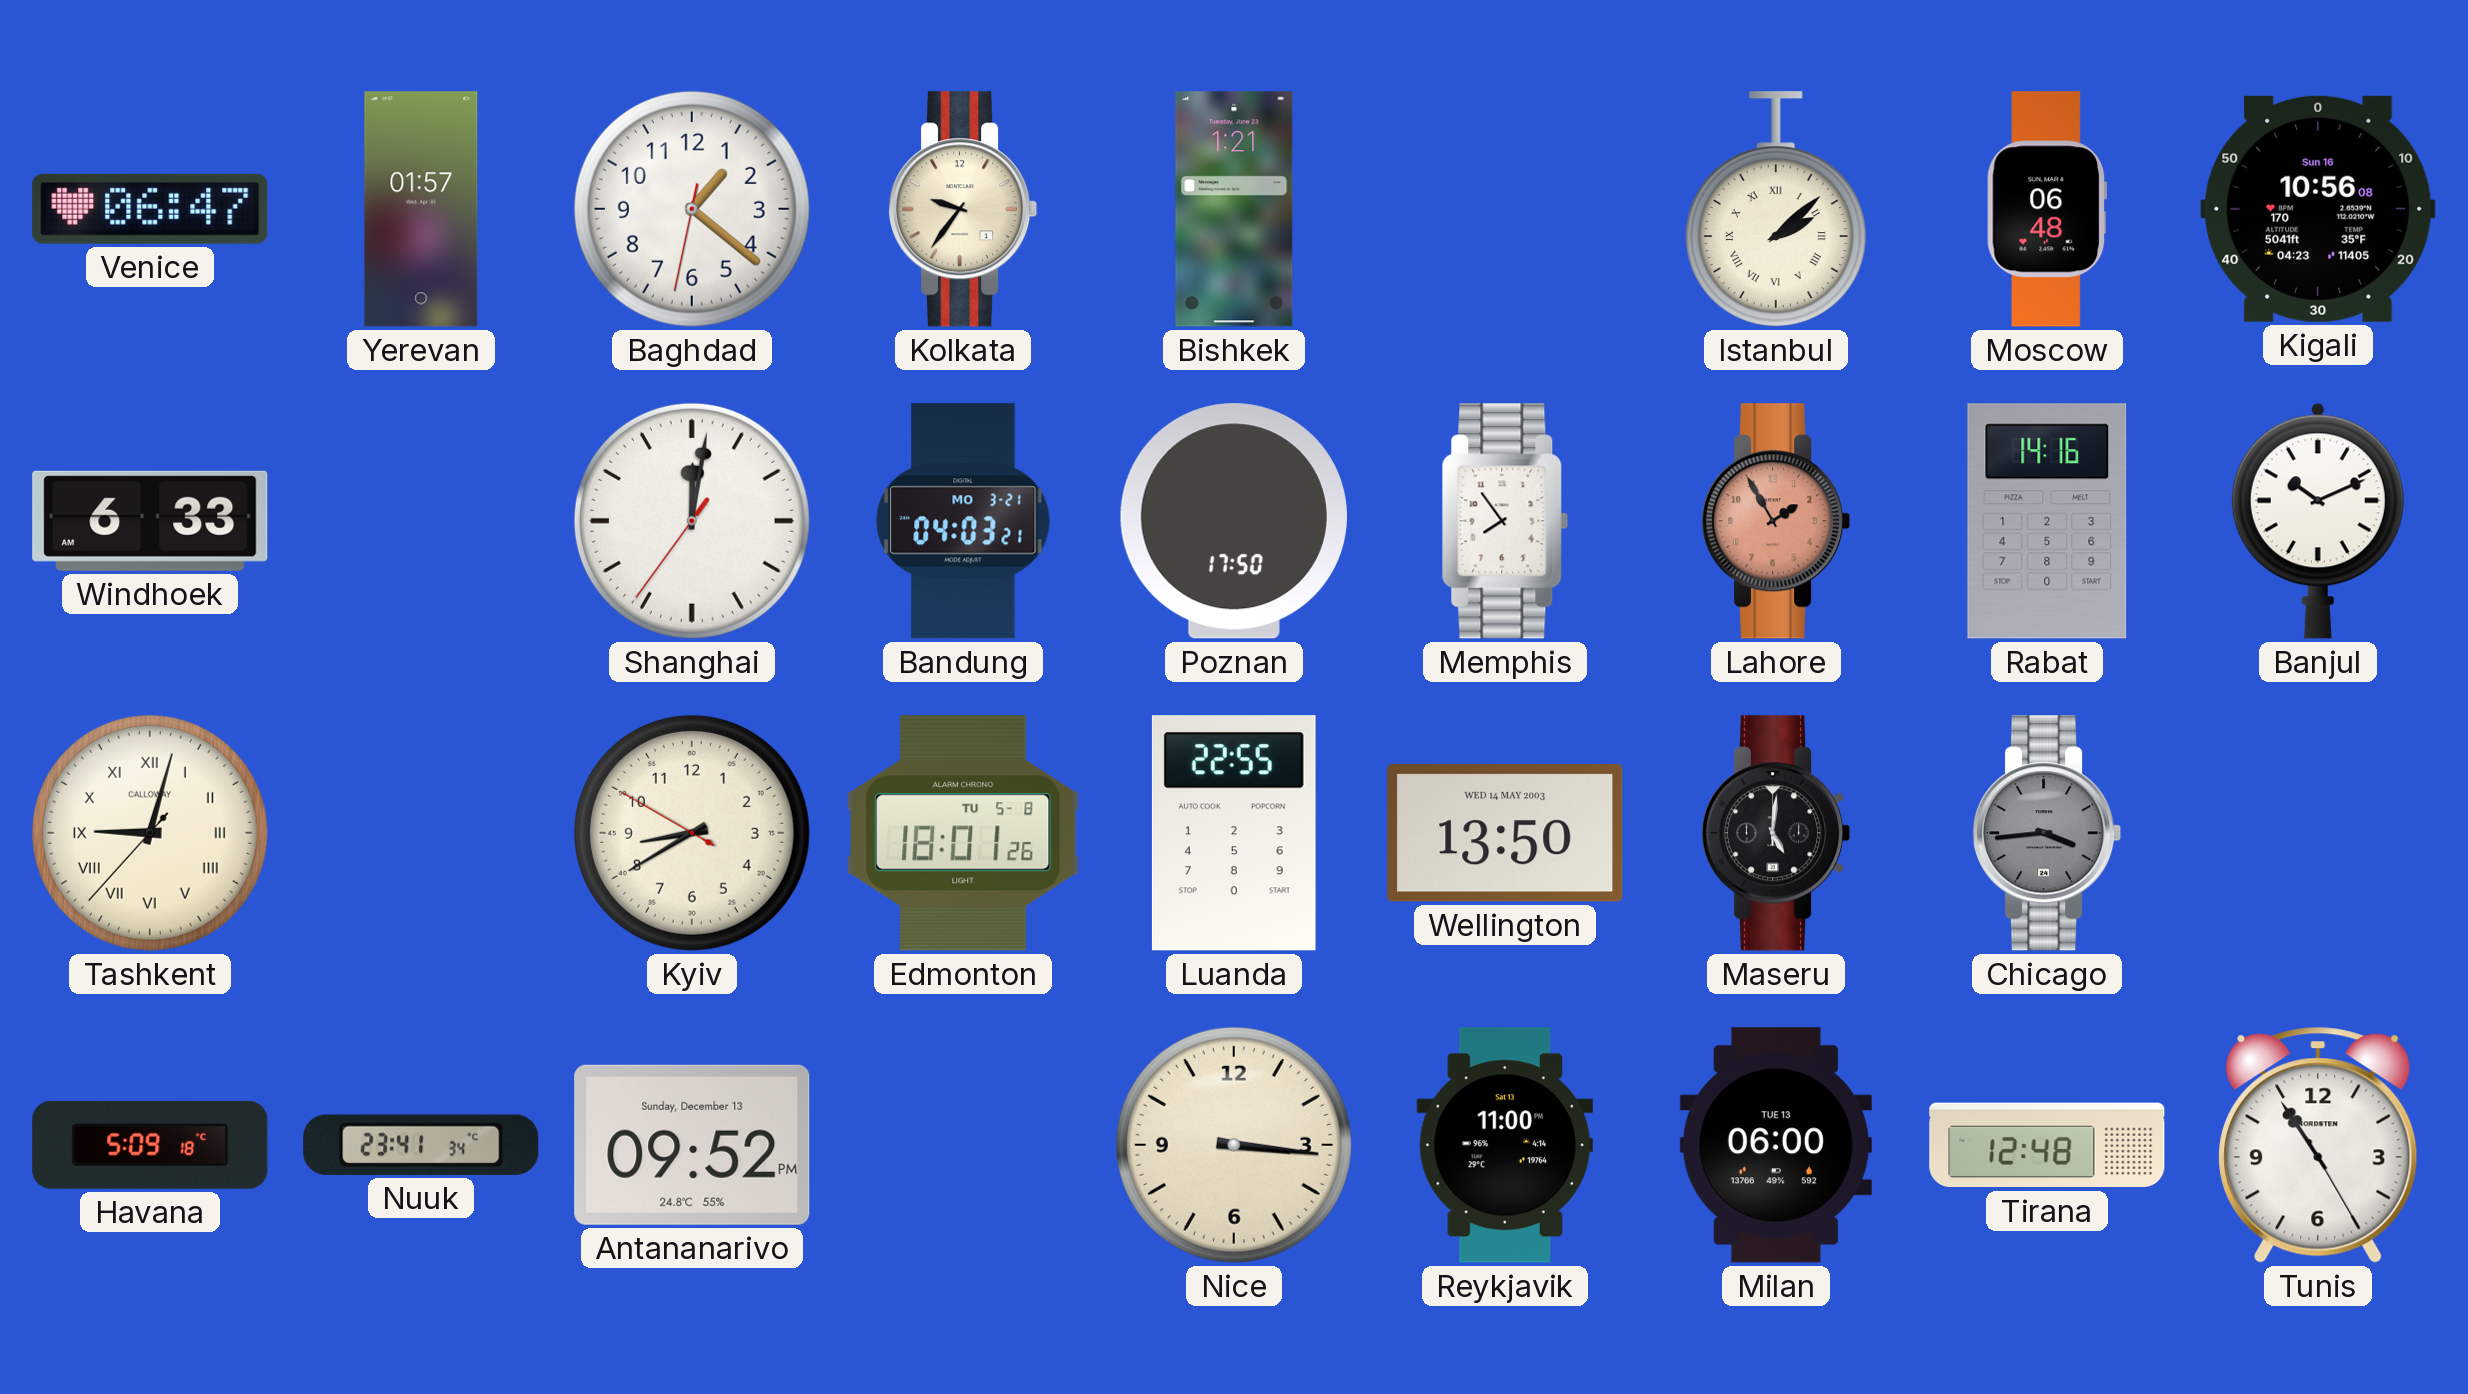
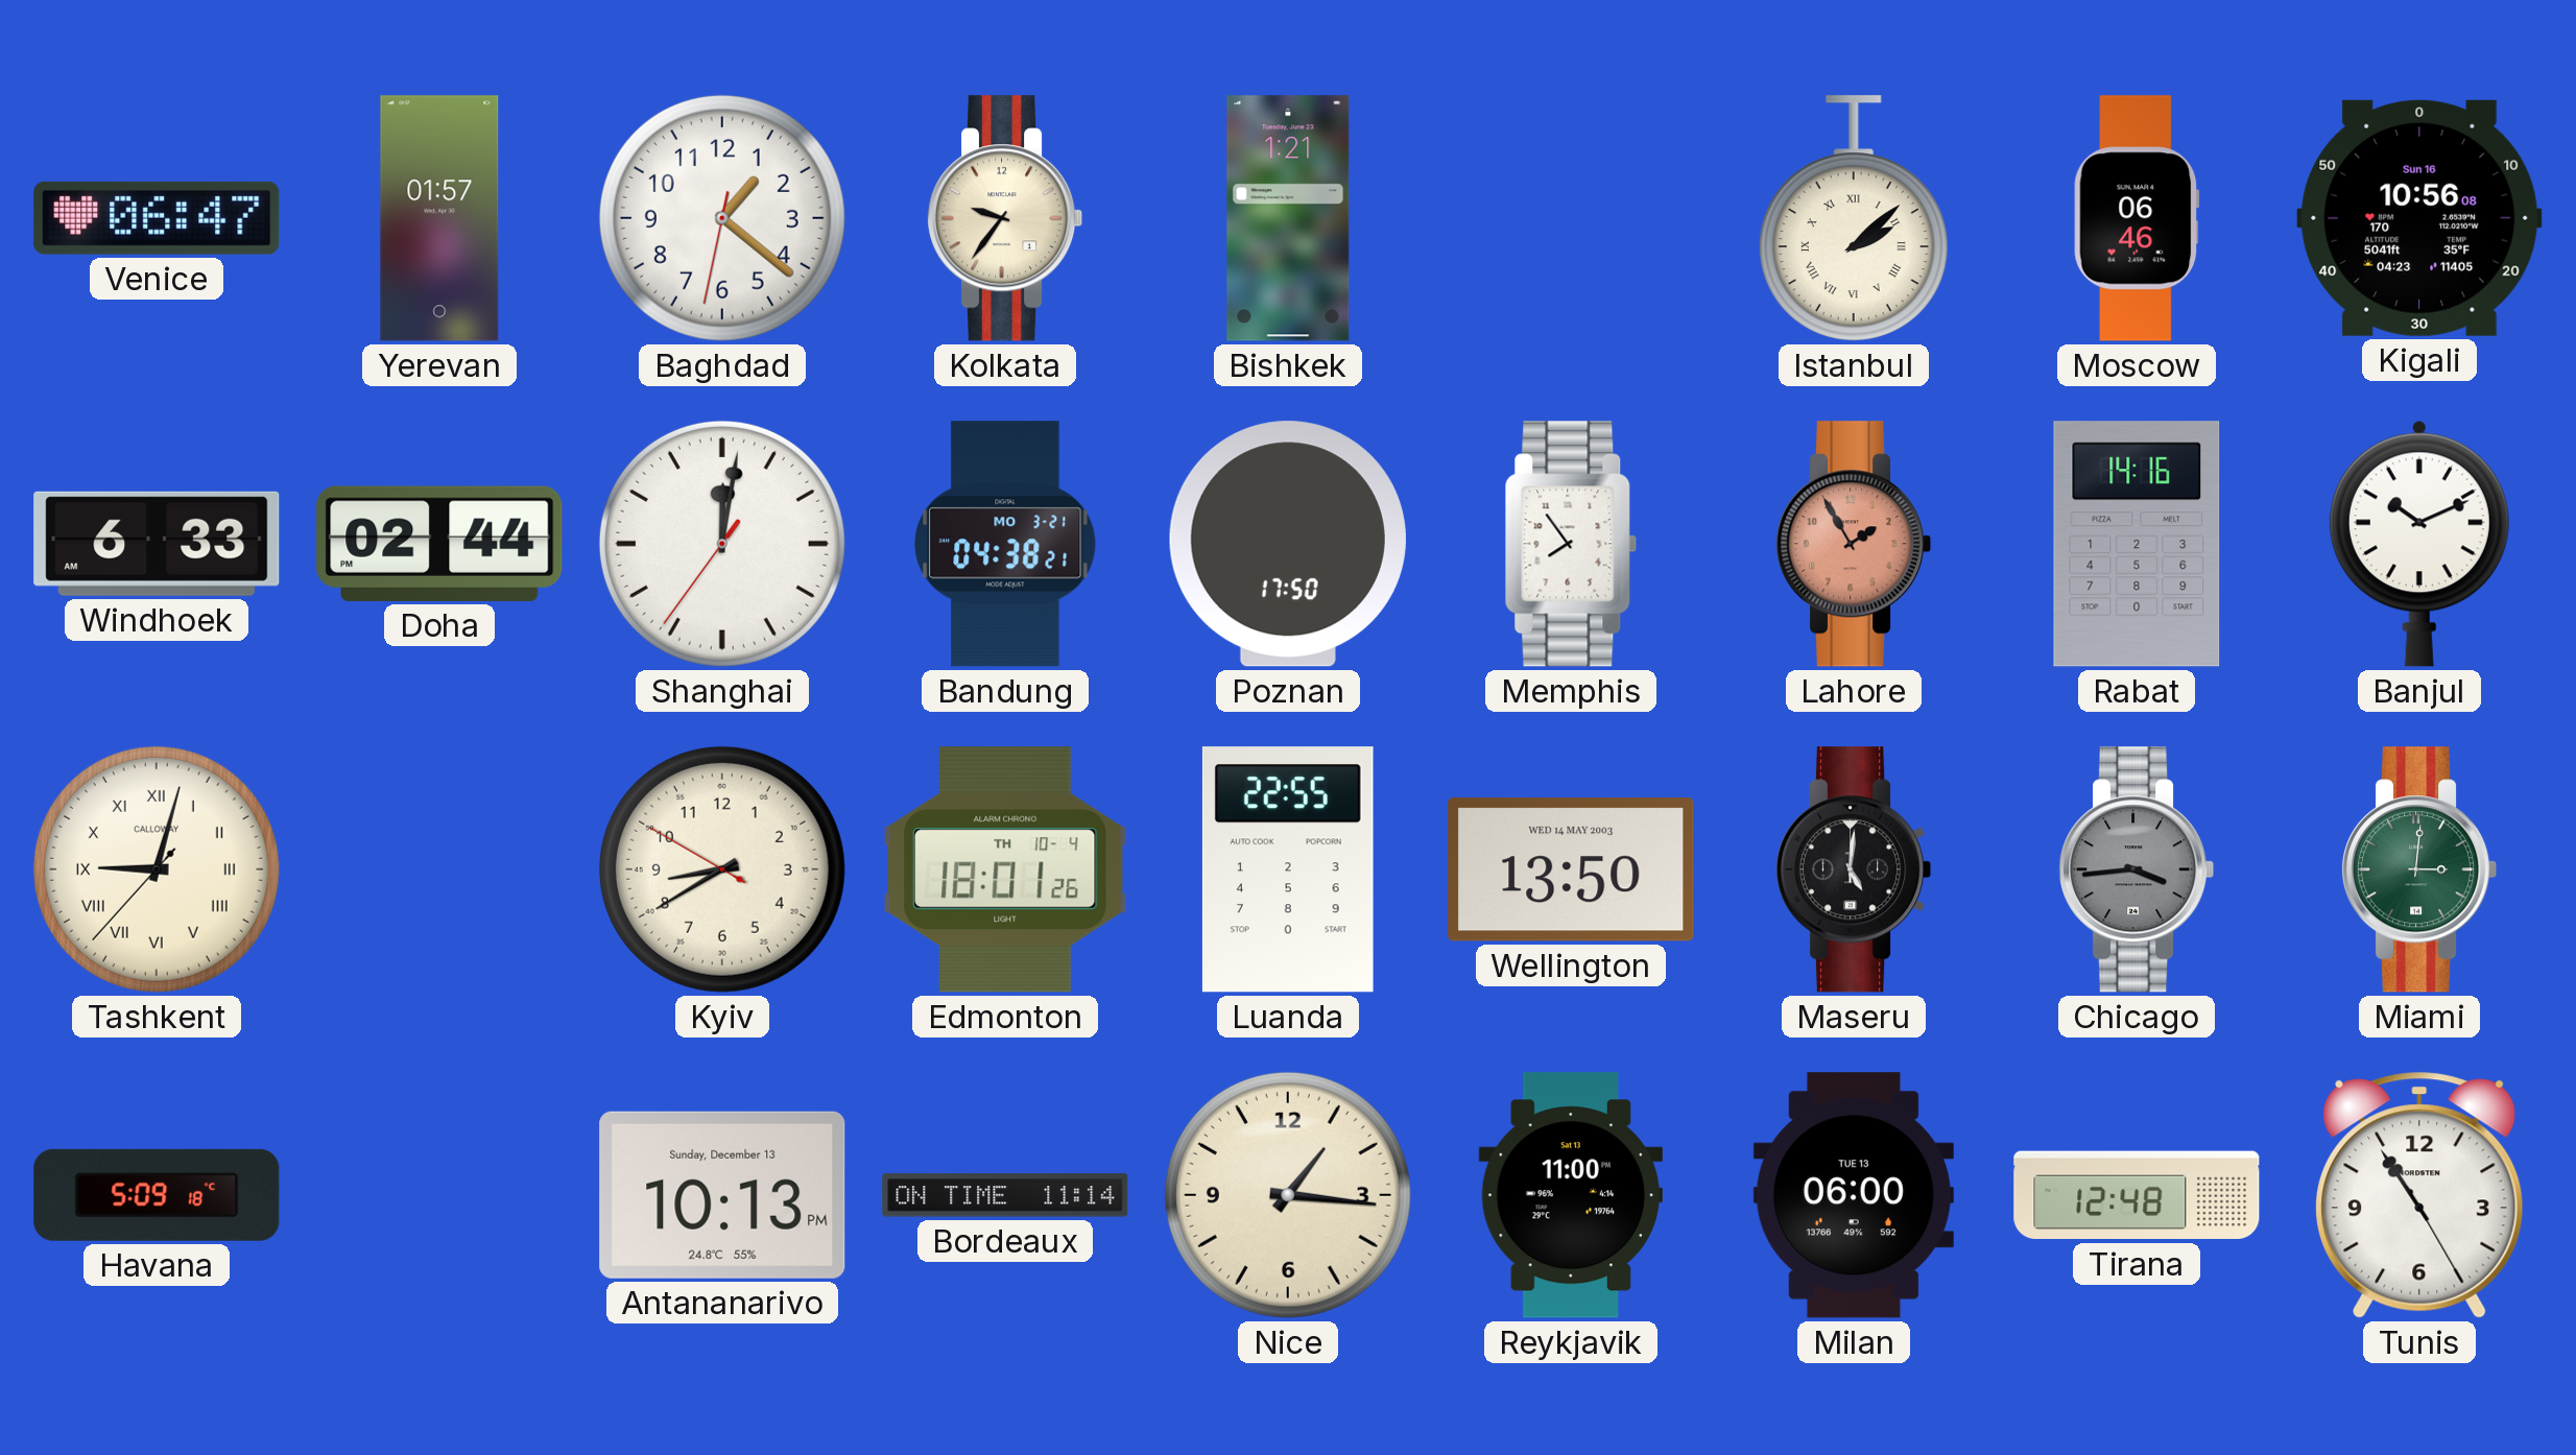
Moscow: 06:48 -> 06:46
Doha: none -> 02:44
Bandung: 04:03 -> 04:38
Edmonton date: TU 5-8 -> TH 10-4
Miami: none -> 3:01
Nuuk: 23:41 -> none
Antananarivo: 09:52 -> 10:13
Bordeaux: none -> 11:14
Nice: 3:16 -> 1:16
